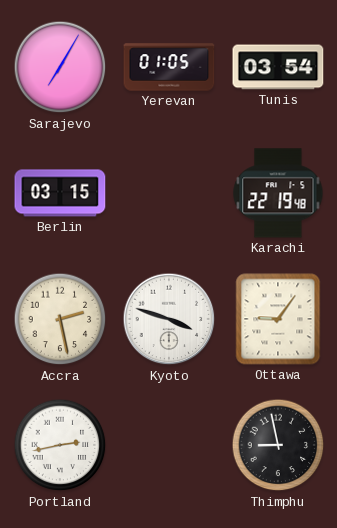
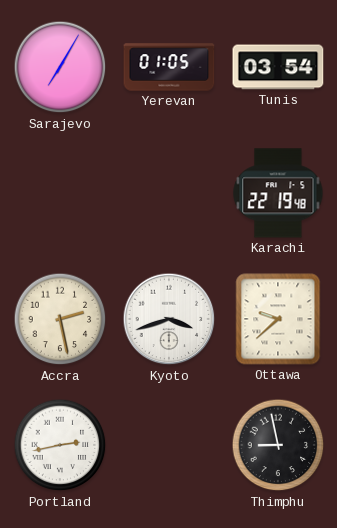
Berlin: 03:15 -> none
Kyoto: 3:48 -> 3:42
Ottawa: 9:06 -> 9:38
